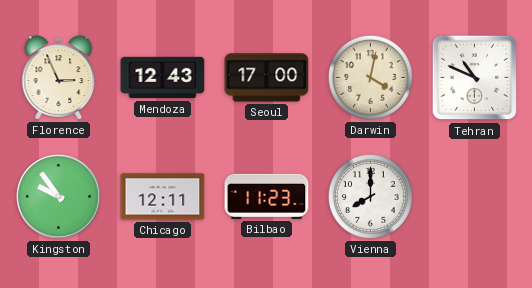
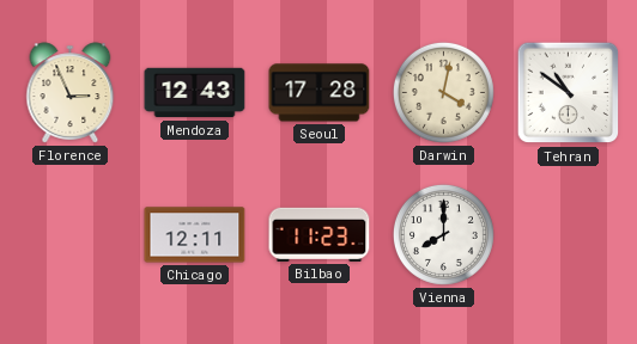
Seoul: 17:00 -> 17:28
Tehran: 10:49 -> 10:51
Kingston: 9:54 -> none
